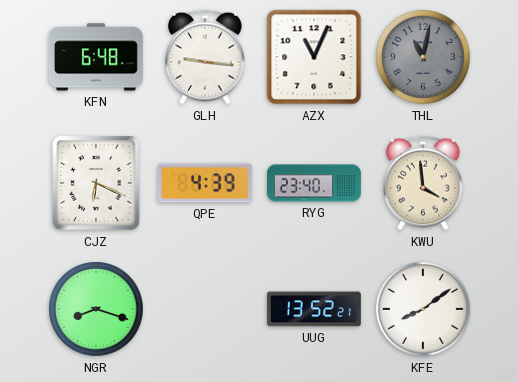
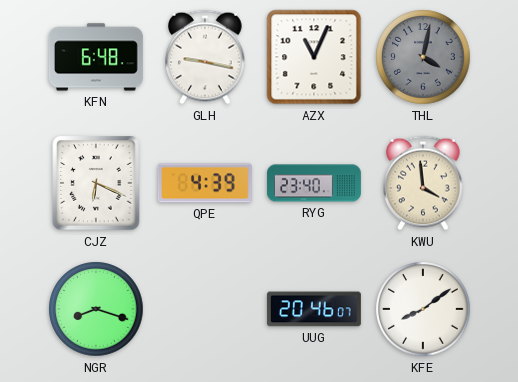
GLH: 9:16 -> 9:17
THL: 11:02 -> 4:02
UUG: 13:52 -> 20:46
